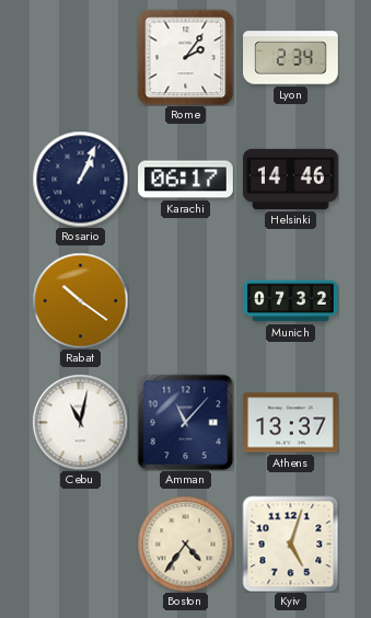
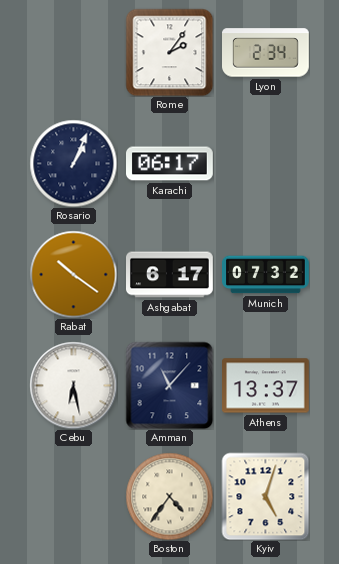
Helsinki: 14:46 -> none
Ashgabat: none -> 6:17
Cebu: 11:02 -> 6:28
